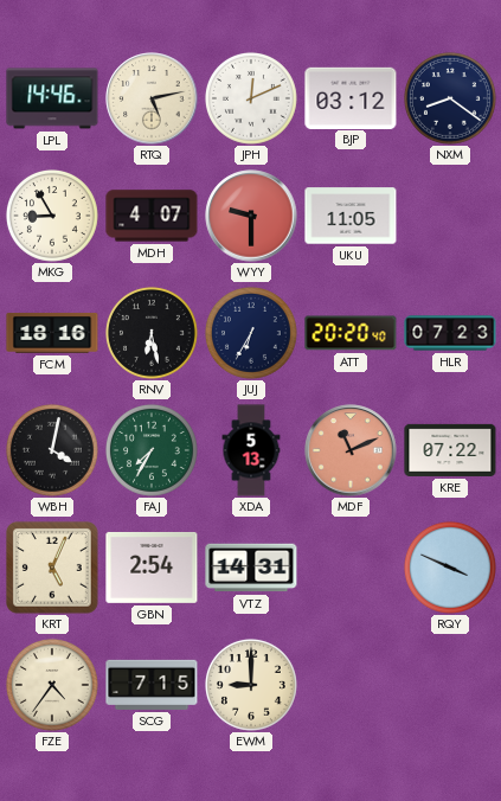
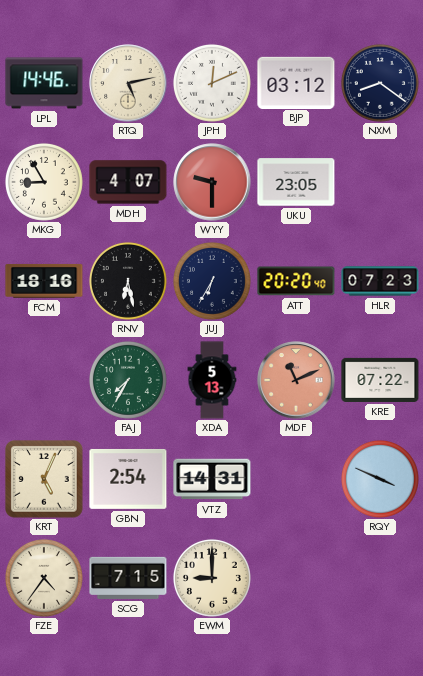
UKU: 11:05 -> 23:05
WBH: 4:02 -> none
